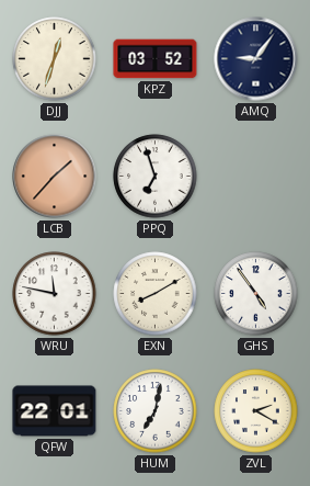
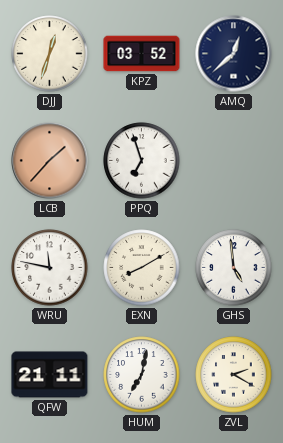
AMQ: 9:06 -> 12:38
GHS: 4:54 -> 4:59
QFW: 22:01 -> 21:11
